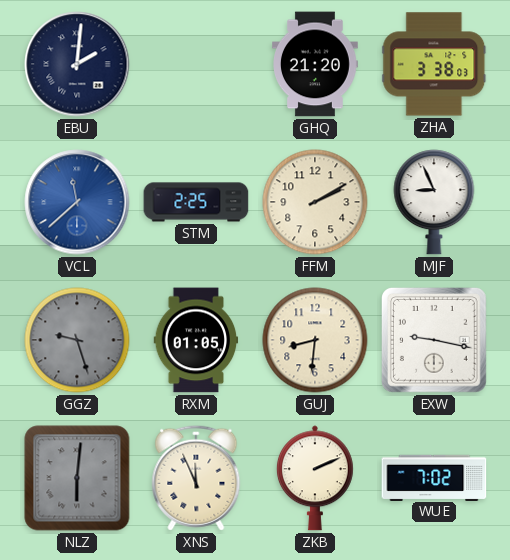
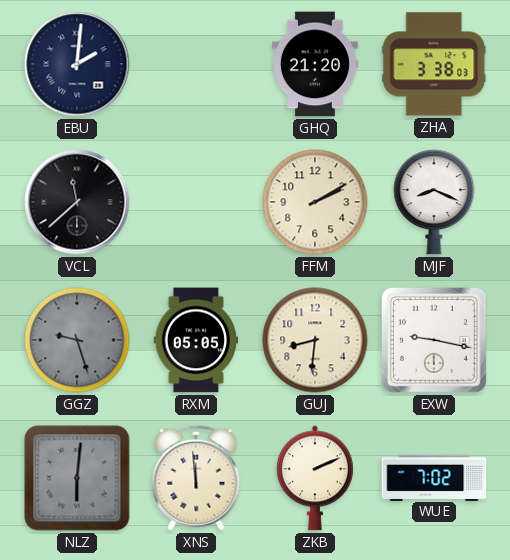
VCL dial: blue -> black
STM: 2:25 -> none
MJF: 8:56 -> 8:19
RXM: 01:05 -> 05:05
XNS: 11:56 -> 11:59
